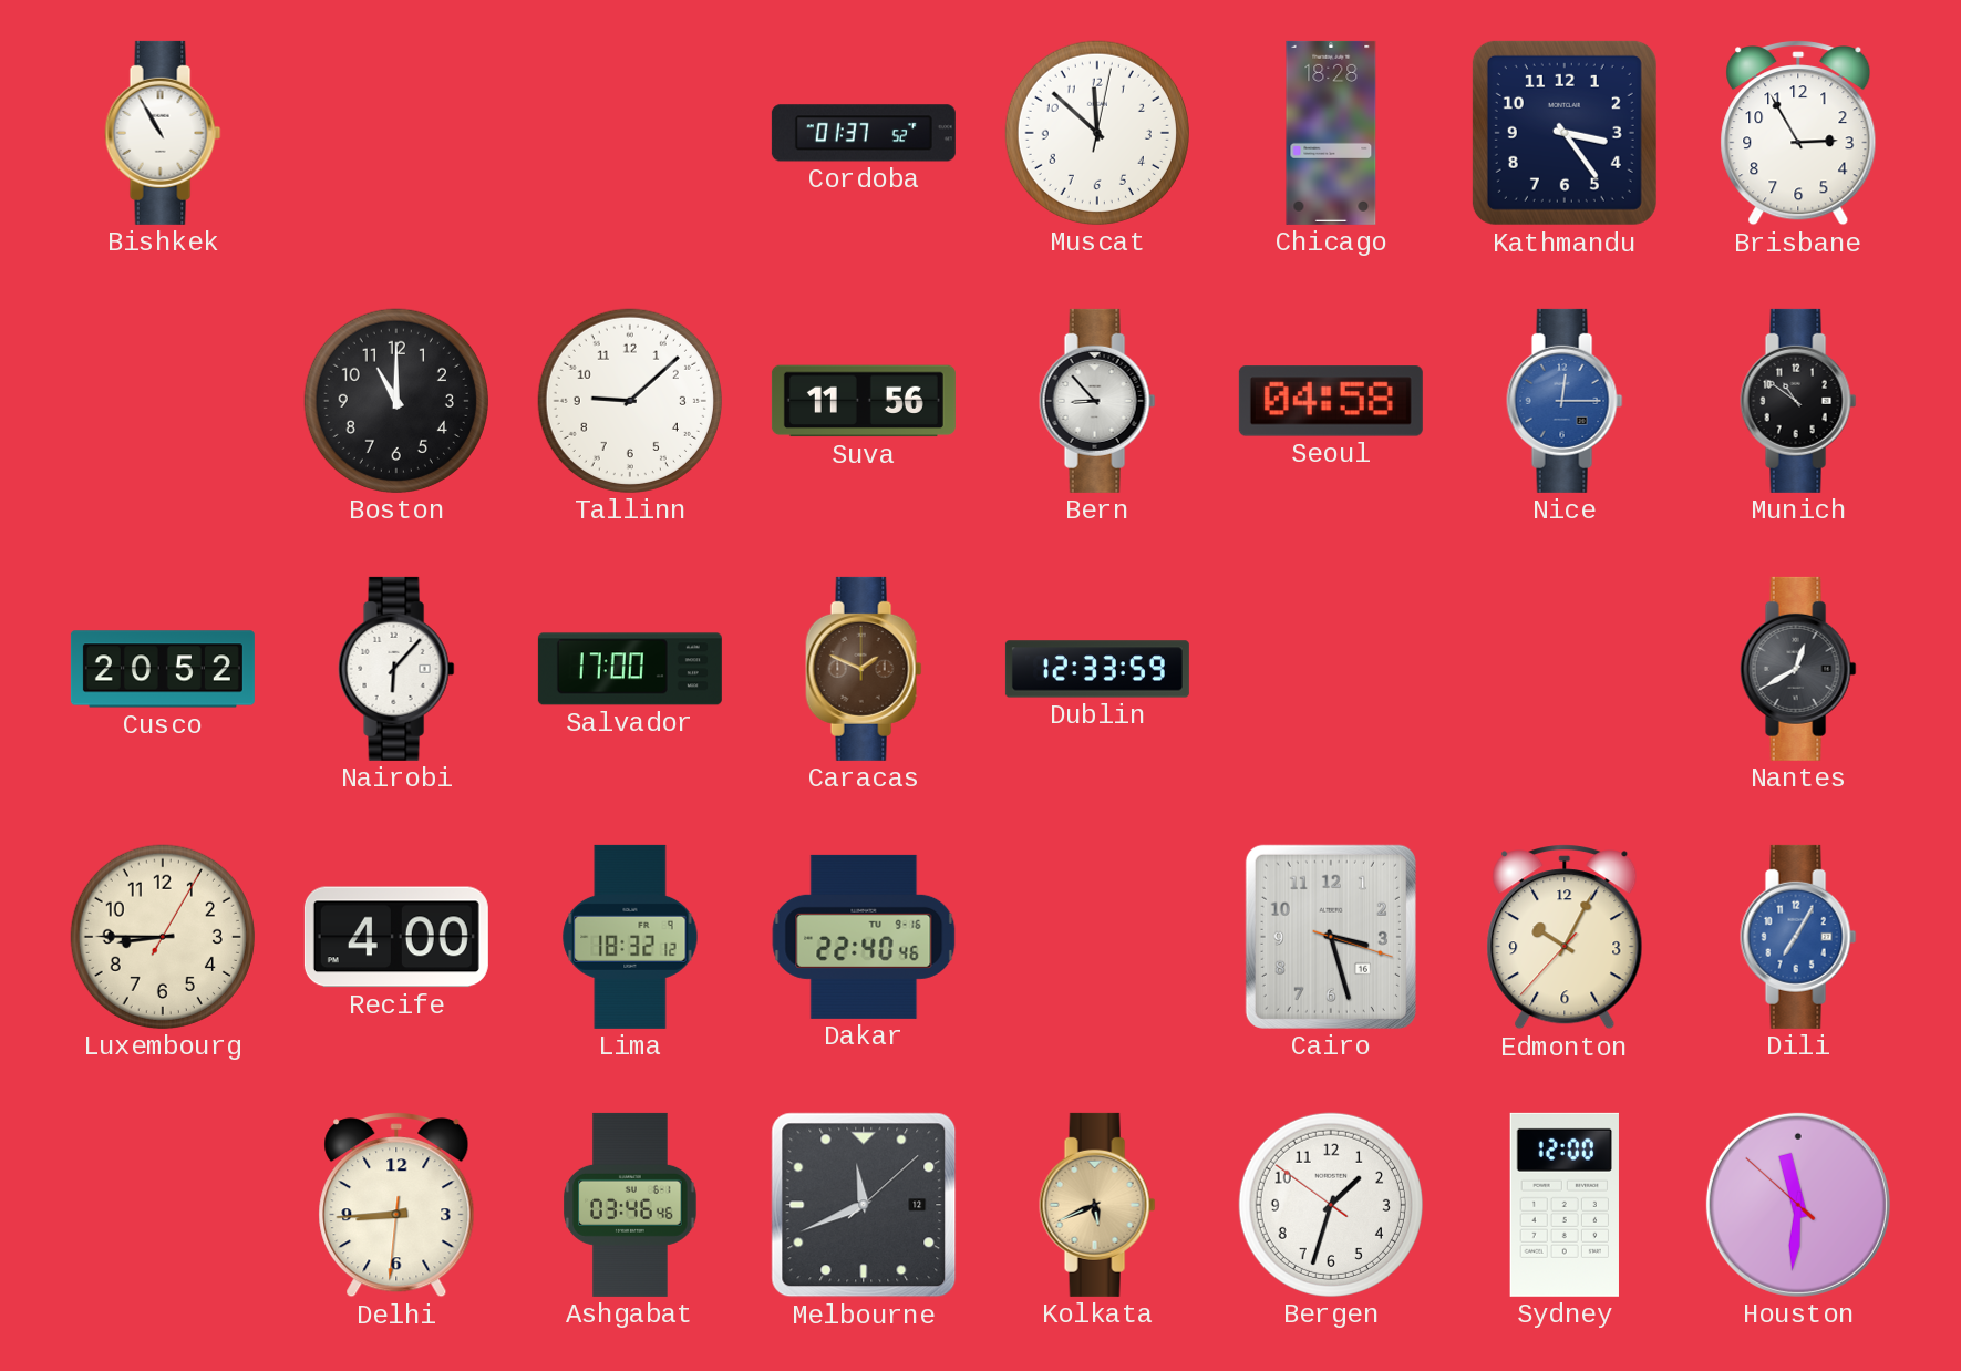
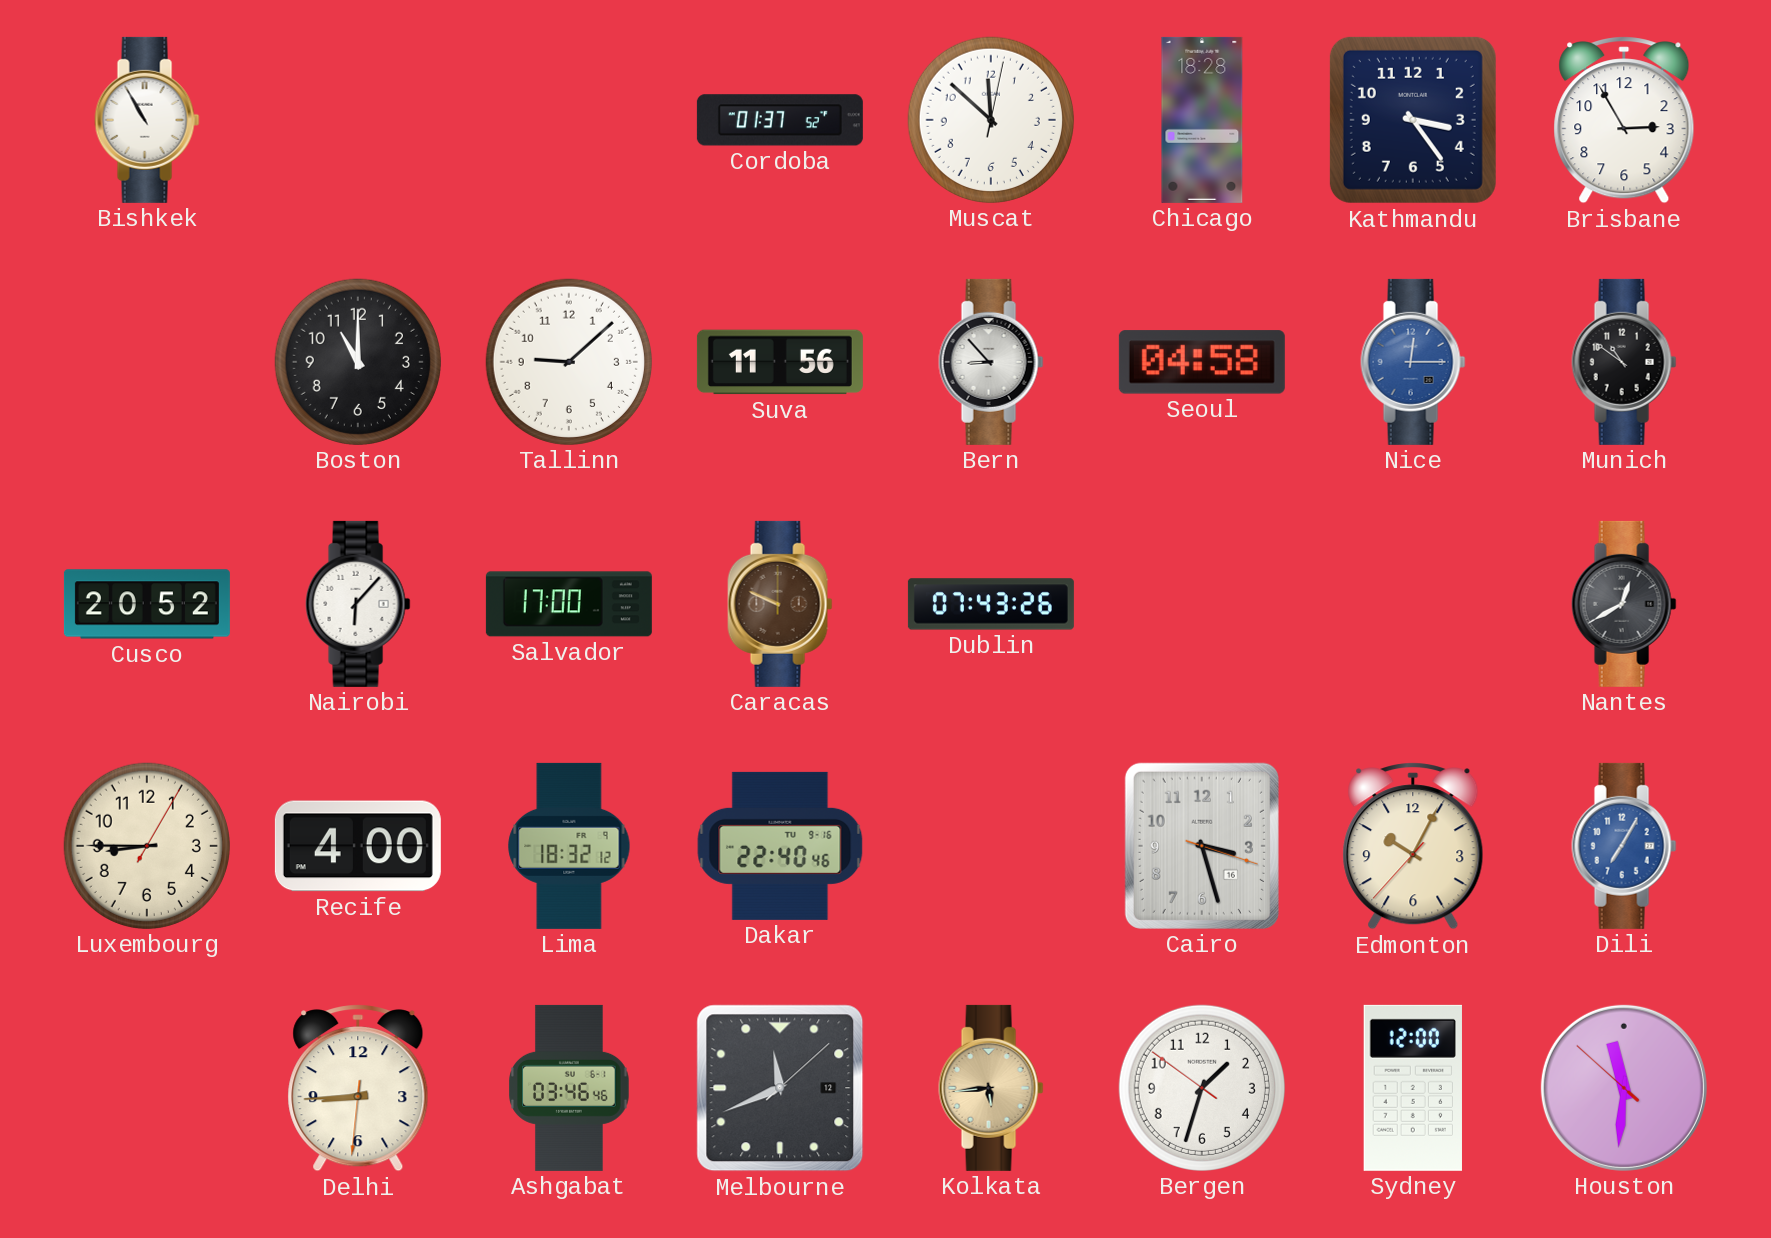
Caracas: 1:49 -> 9:49
Dublin: 12:33 -> 07:43
Kolkata: 5:41 -> 5:44
